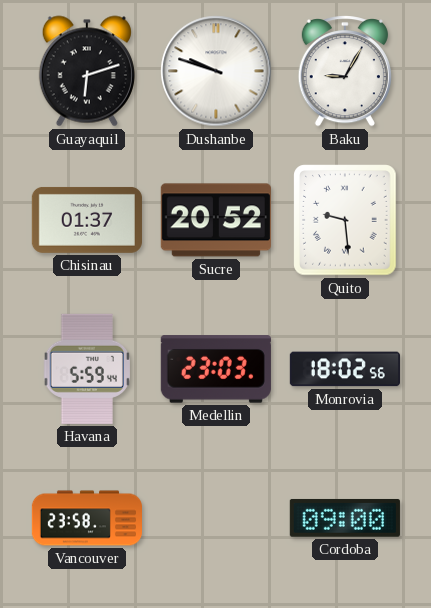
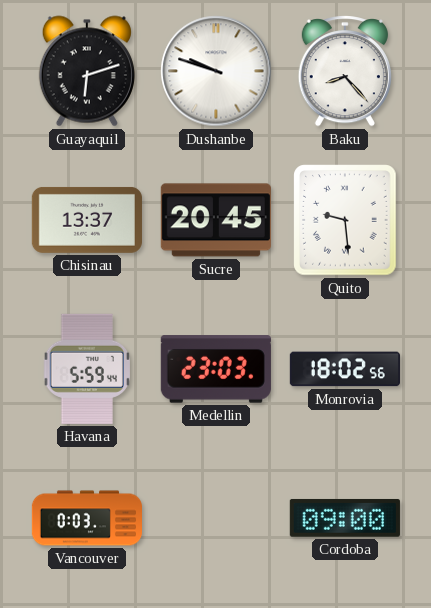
Baku: 9:05 -> 8:23
Chisinau: 01:37 -> 13:37
Sucre: 20:52 -> 20:45
Vancouver: 23:58 -> 0:03
